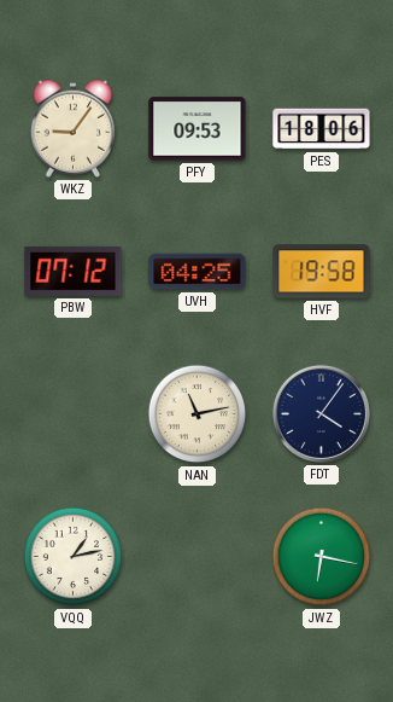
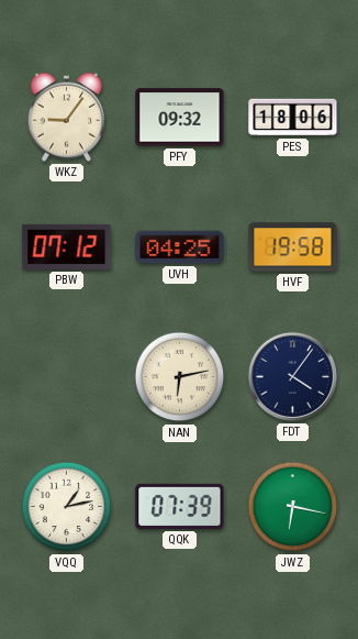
PFY: 09:53 -> 09:32
NAN: 11:13 -> 6:13
QQK: none -> 07:39
